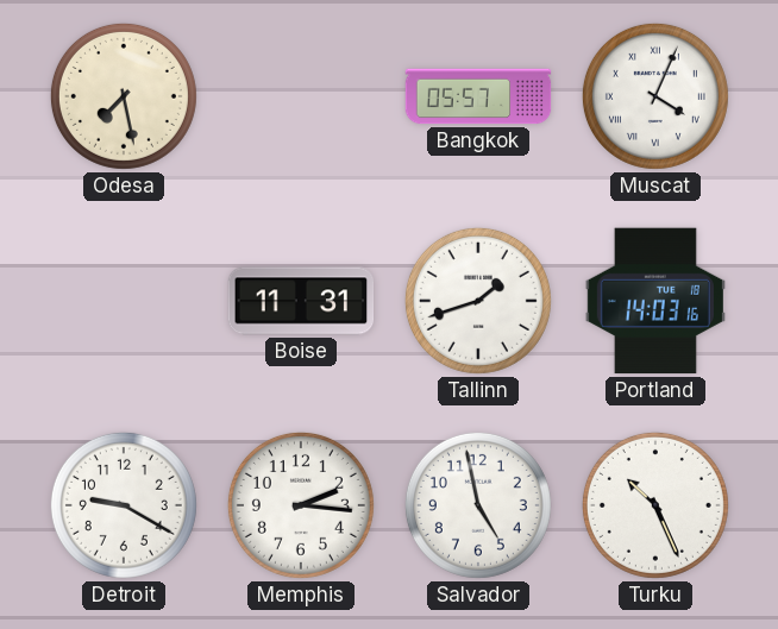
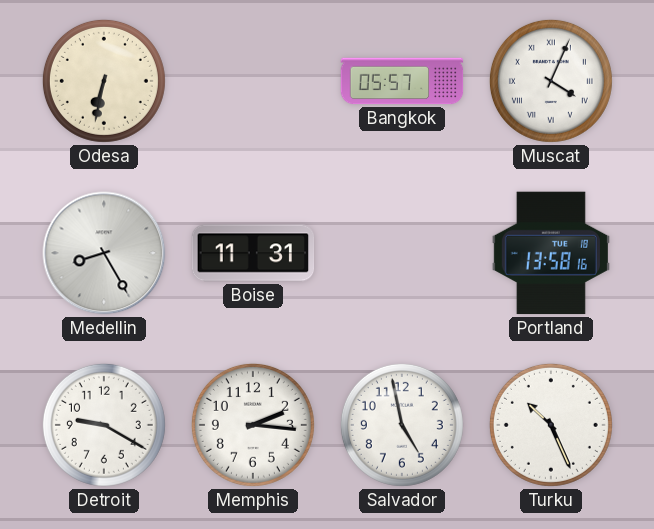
Odesa: 7:28 -> 6:32
Medellin: none -> 8:25
Tallinn: 1:42 -> none
Portland: 14:03 -> 13:58
